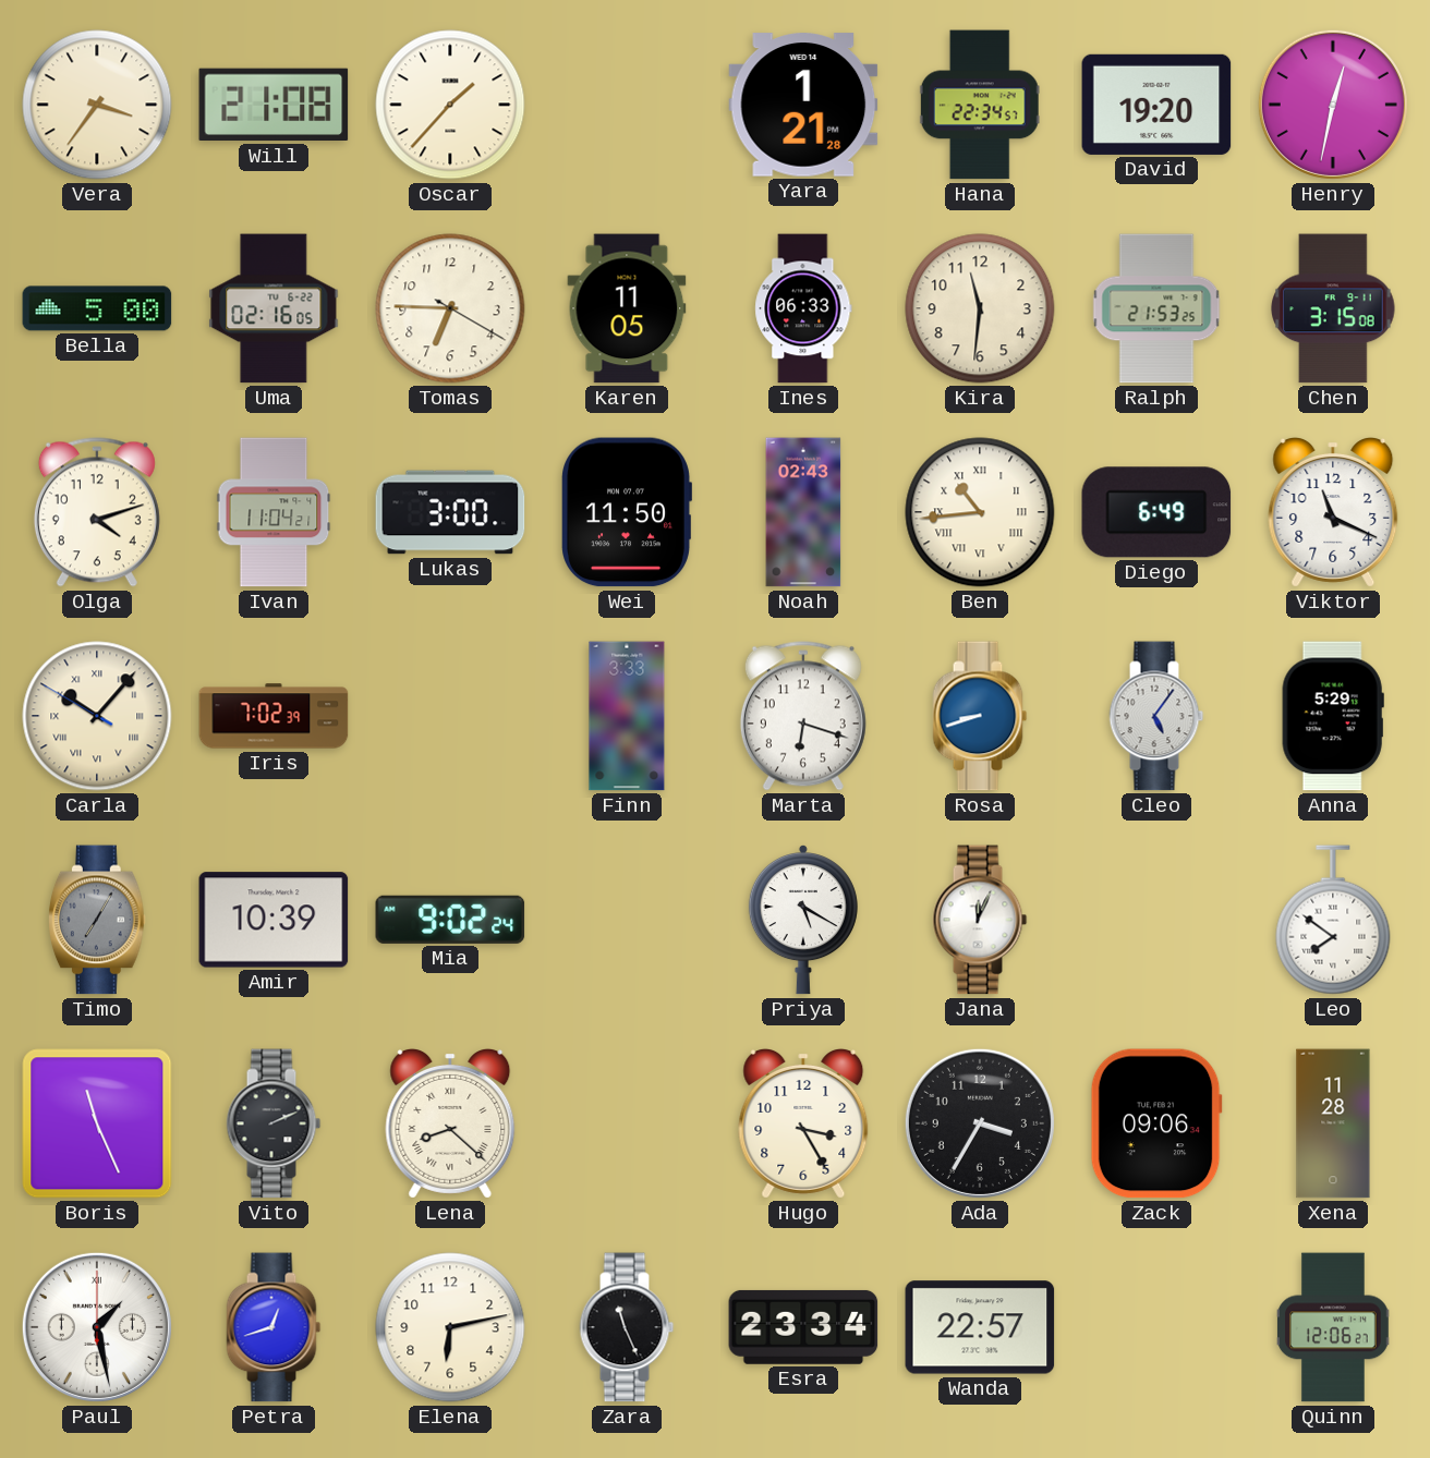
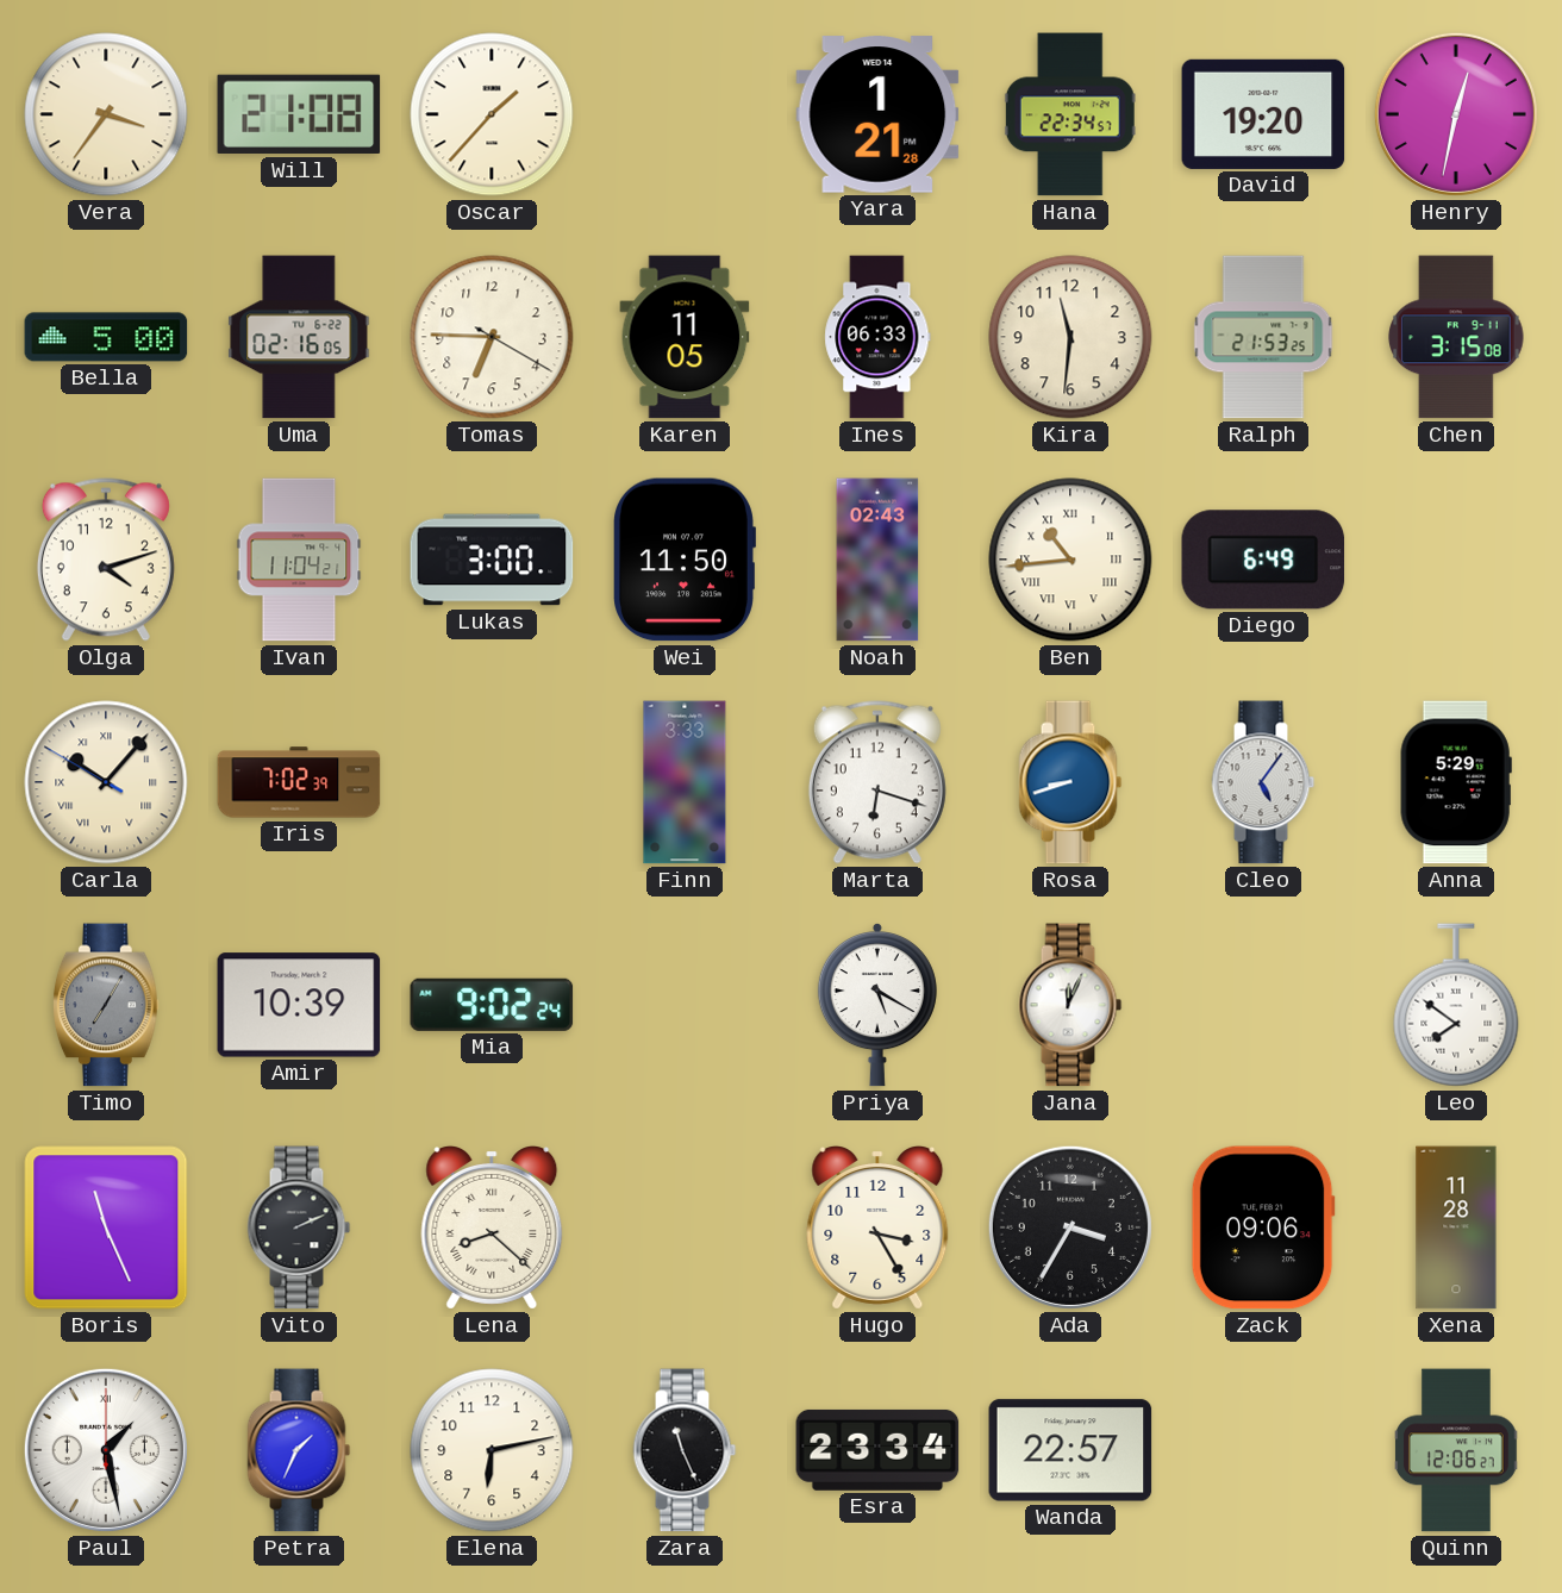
Viktor: 11:19 -> none
Petra: 12:42 -> 1:34
